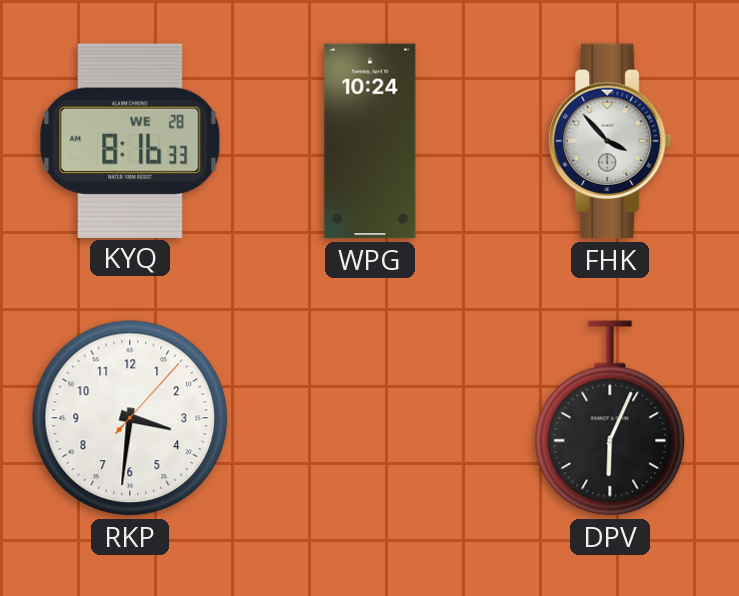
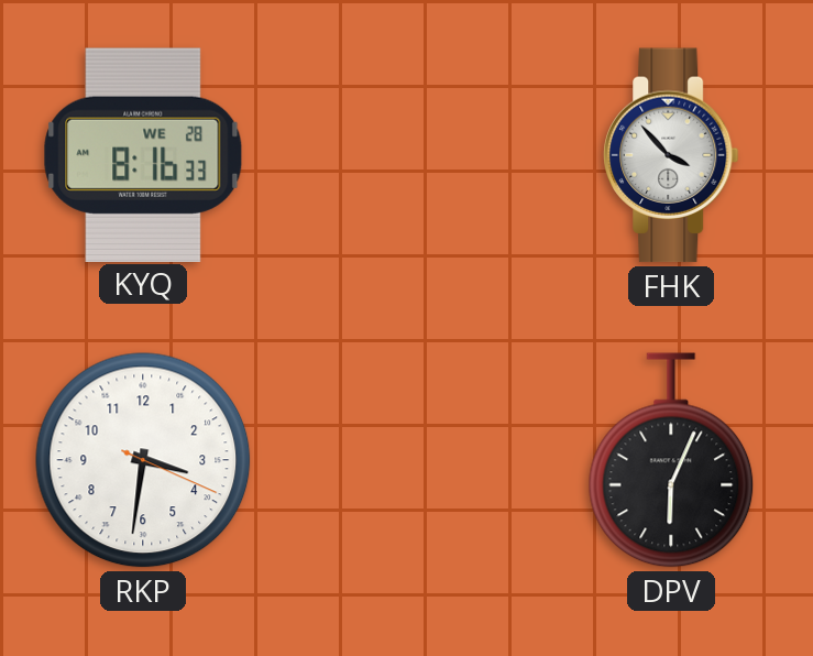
WPG: 10:24 -> none
RKP: 3:31:07 -> 3:31:19
